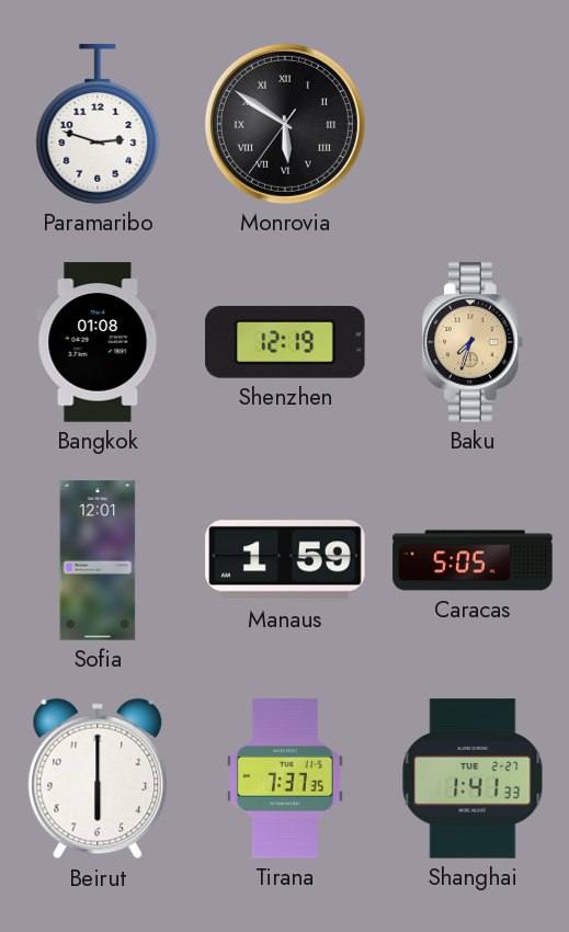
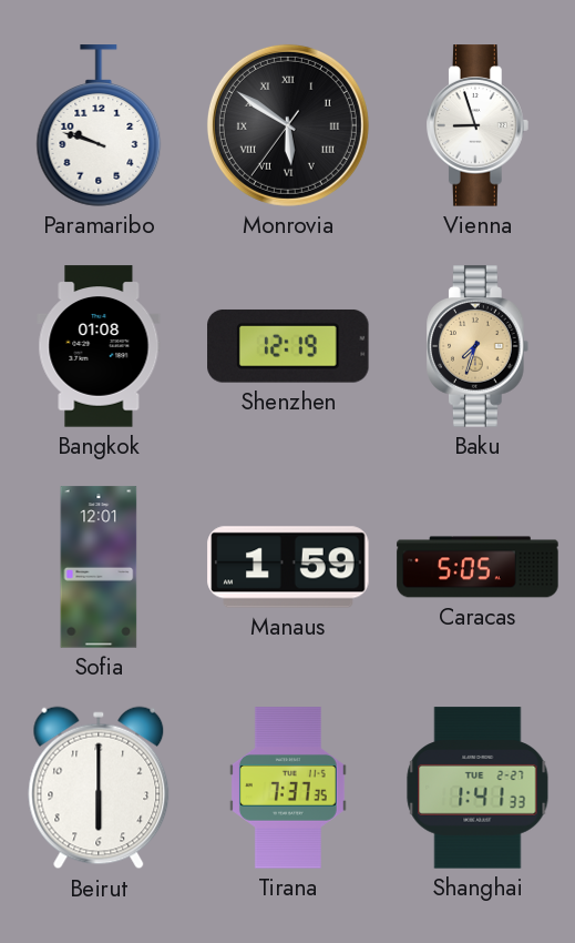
Paramaribo: 2:48 -> 9:48
Vienna: none -> 8:57
